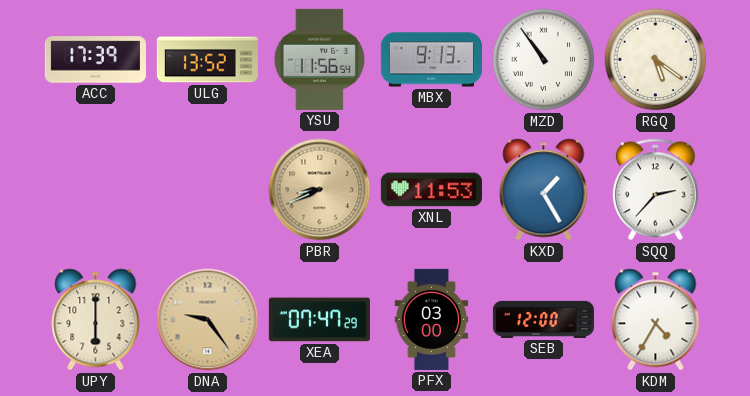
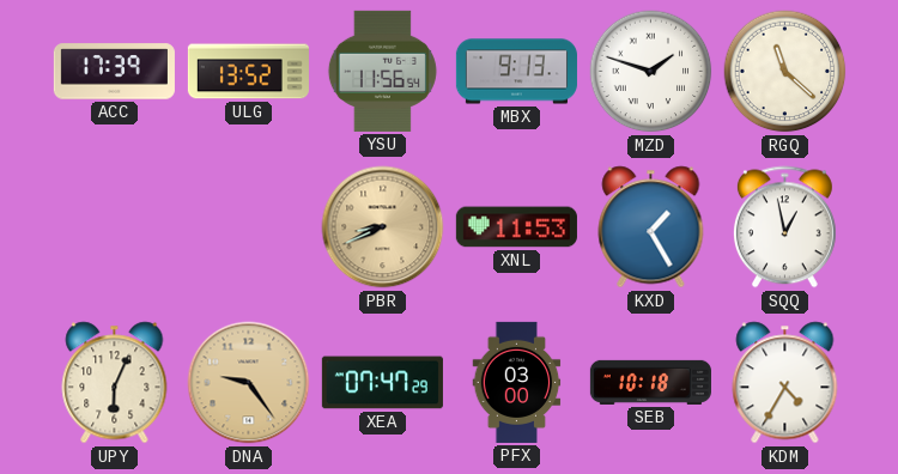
MZD: 10:54 -> 1:48
RGQ: 5:21 -> 11:22
SQQ: 2:37 -> 12:58
UPY: 6:00 -> 6:04
SEB: 12:00 -> 10:18
